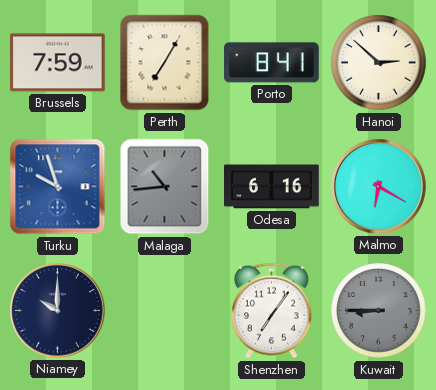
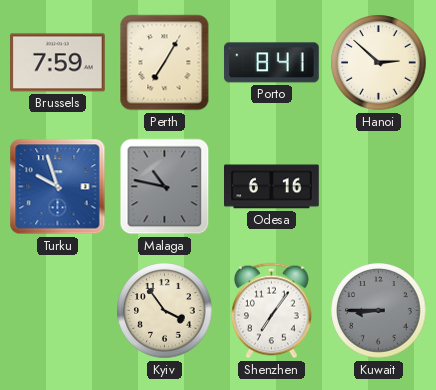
Malaga: 10:44 -> 10:47
Malmo: 6:20 -> none
Niamey: 10:00 -> none
Kyiv: none -> 3:54
